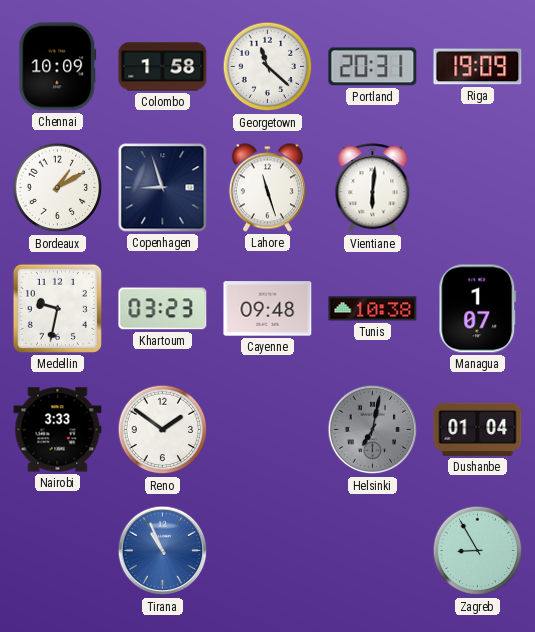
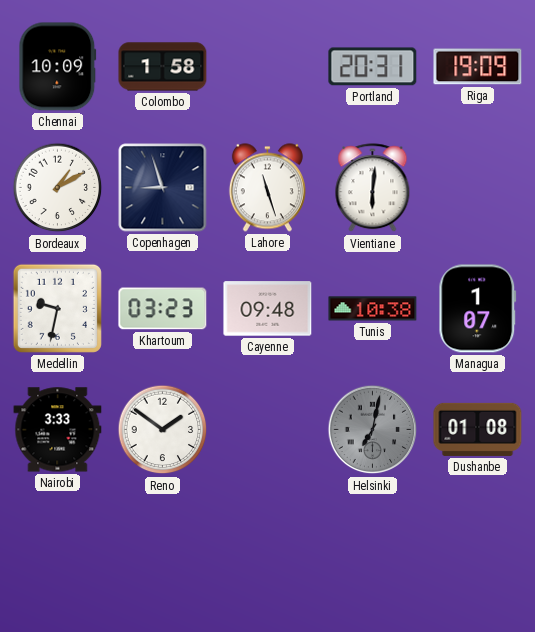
Georgetown: 11:22 -> none
Dushanbe: 01:04 -> 01:08
Tirana: 10:56 -> none
Zagreb: 8:55 -> none
